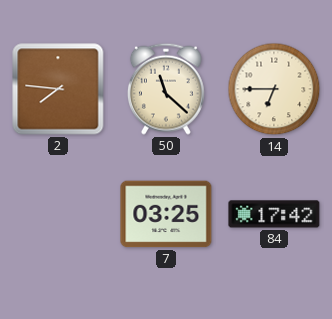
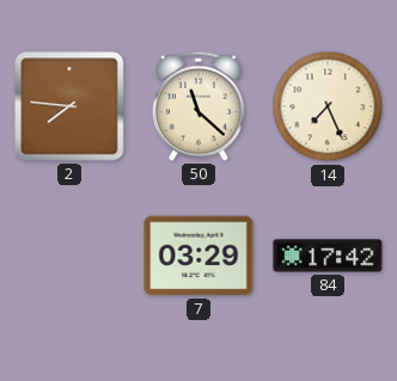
14: 6:45 -> 7:26
7: 03:25 -> 03:29
